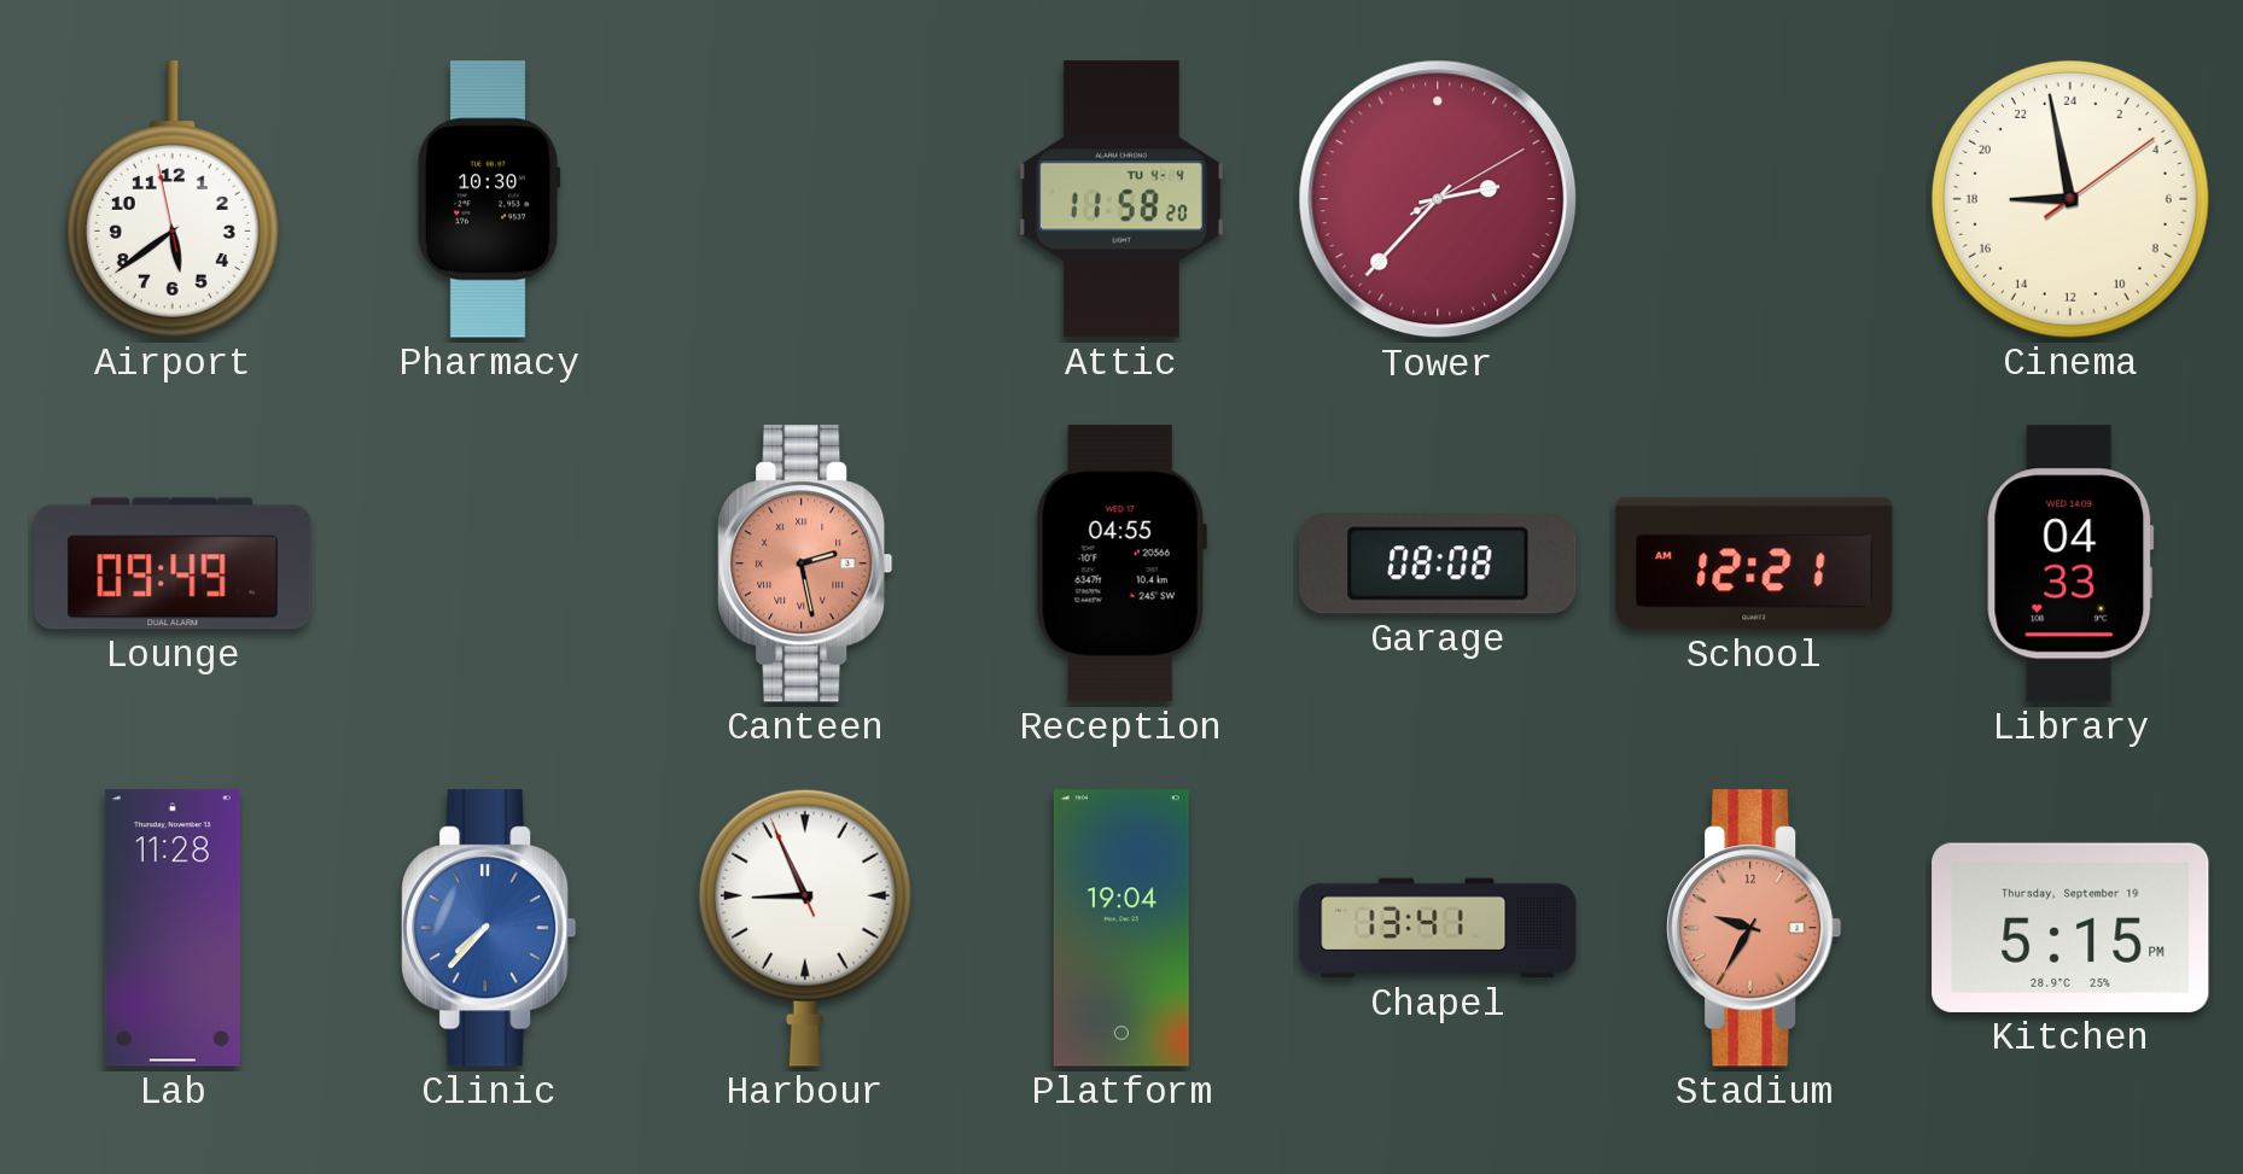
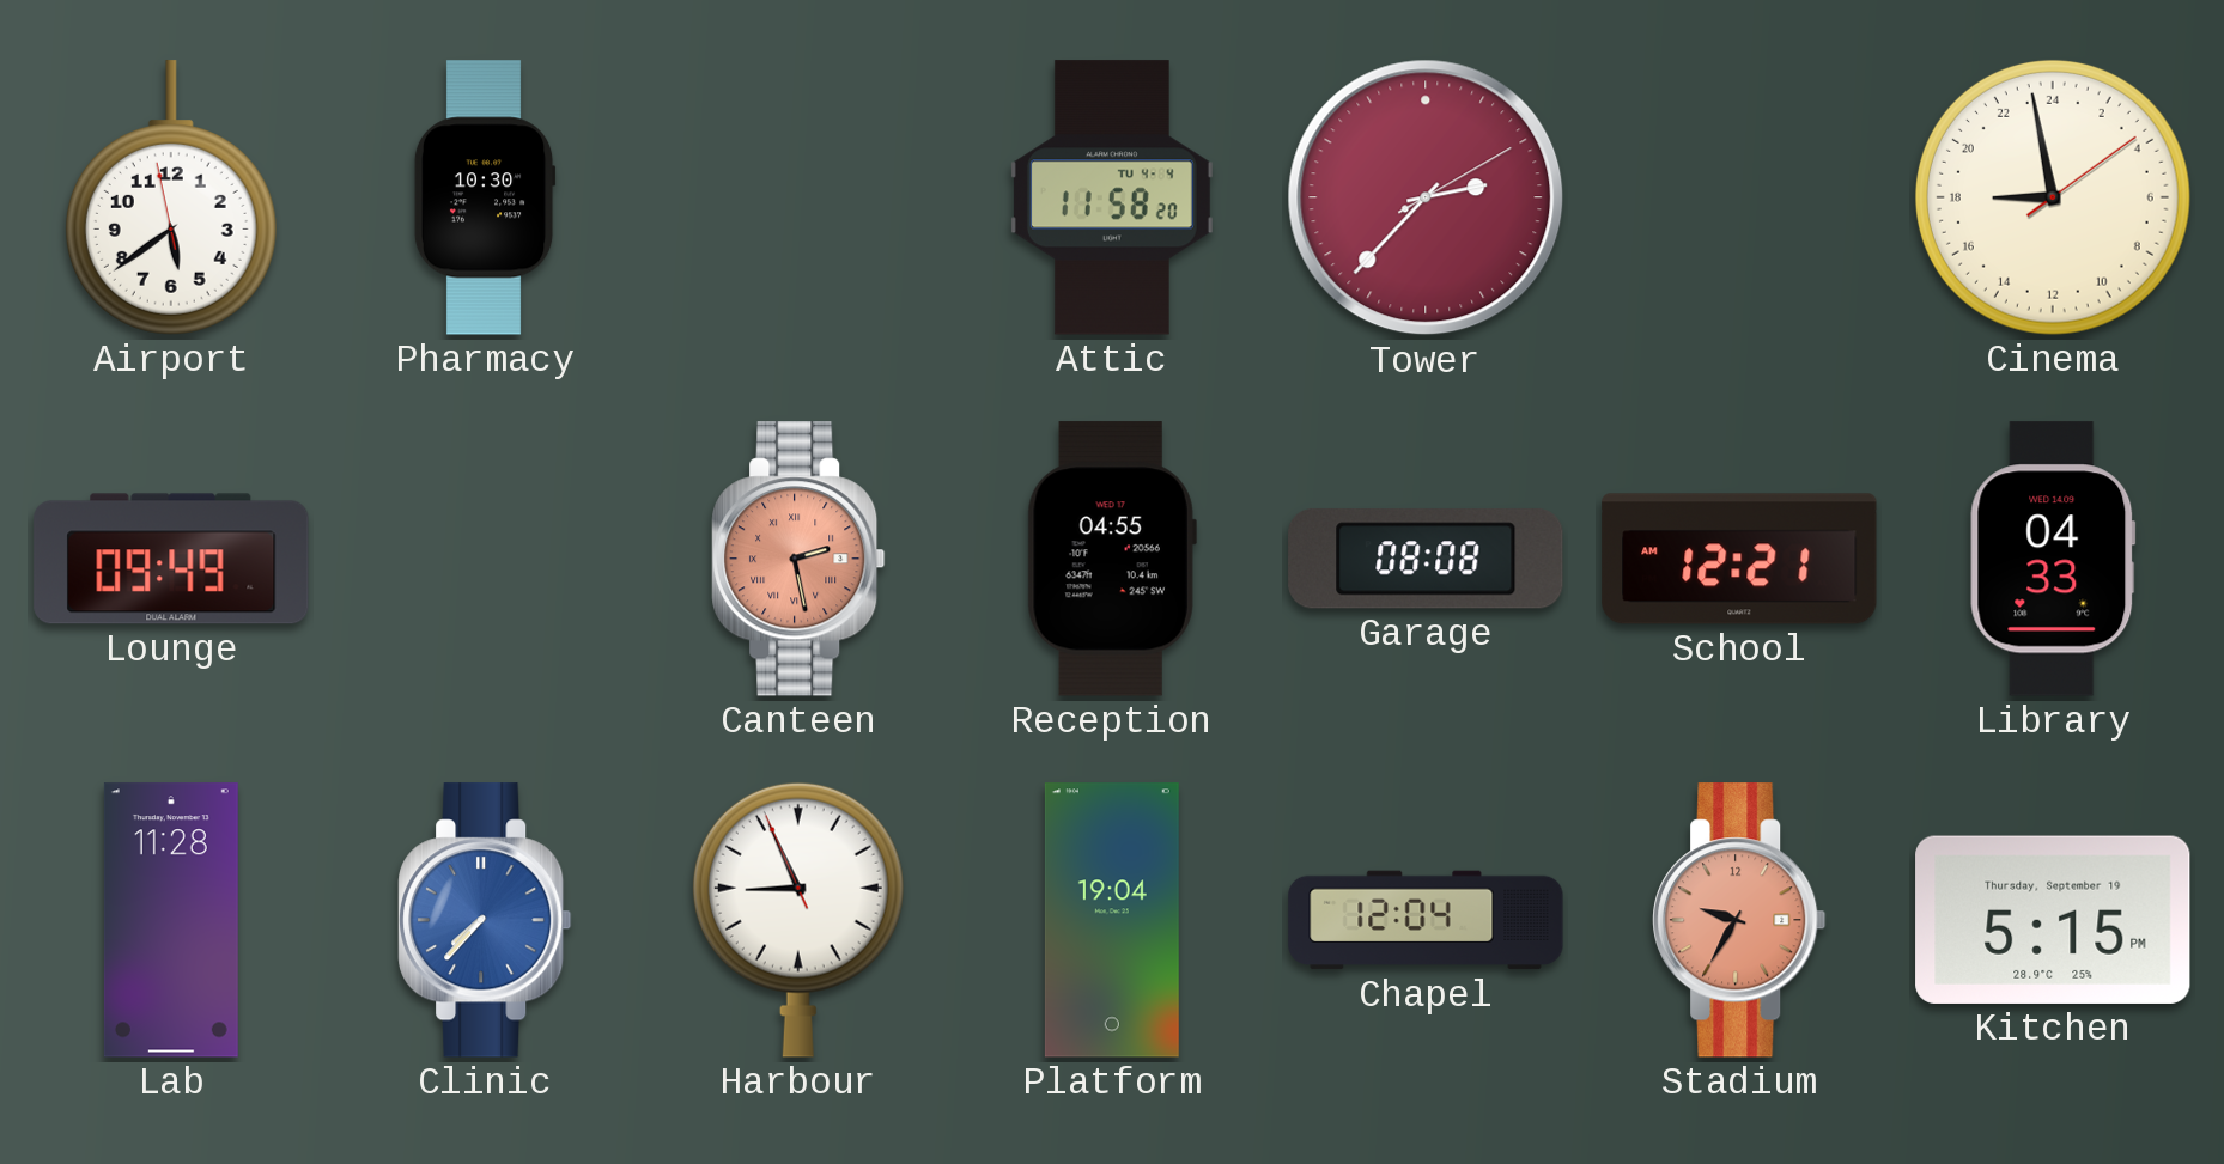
Chapel: 13:41 -> 12:04
